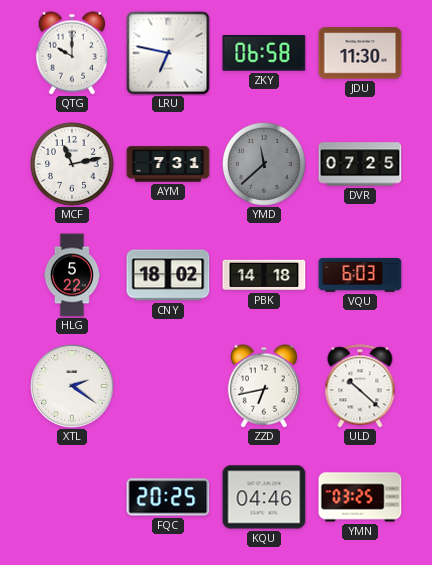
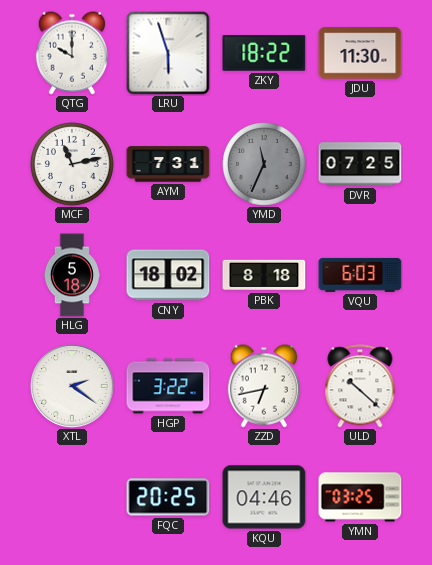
LRU: 6:47 -> 5:57
ZKY: 06:58 -> 18:22
YMD: 11:38 -> 11:34
HLG: 5:22 -> 5:18
PBK: 14:18 -> 8:18
HGP: none -> 3:22
